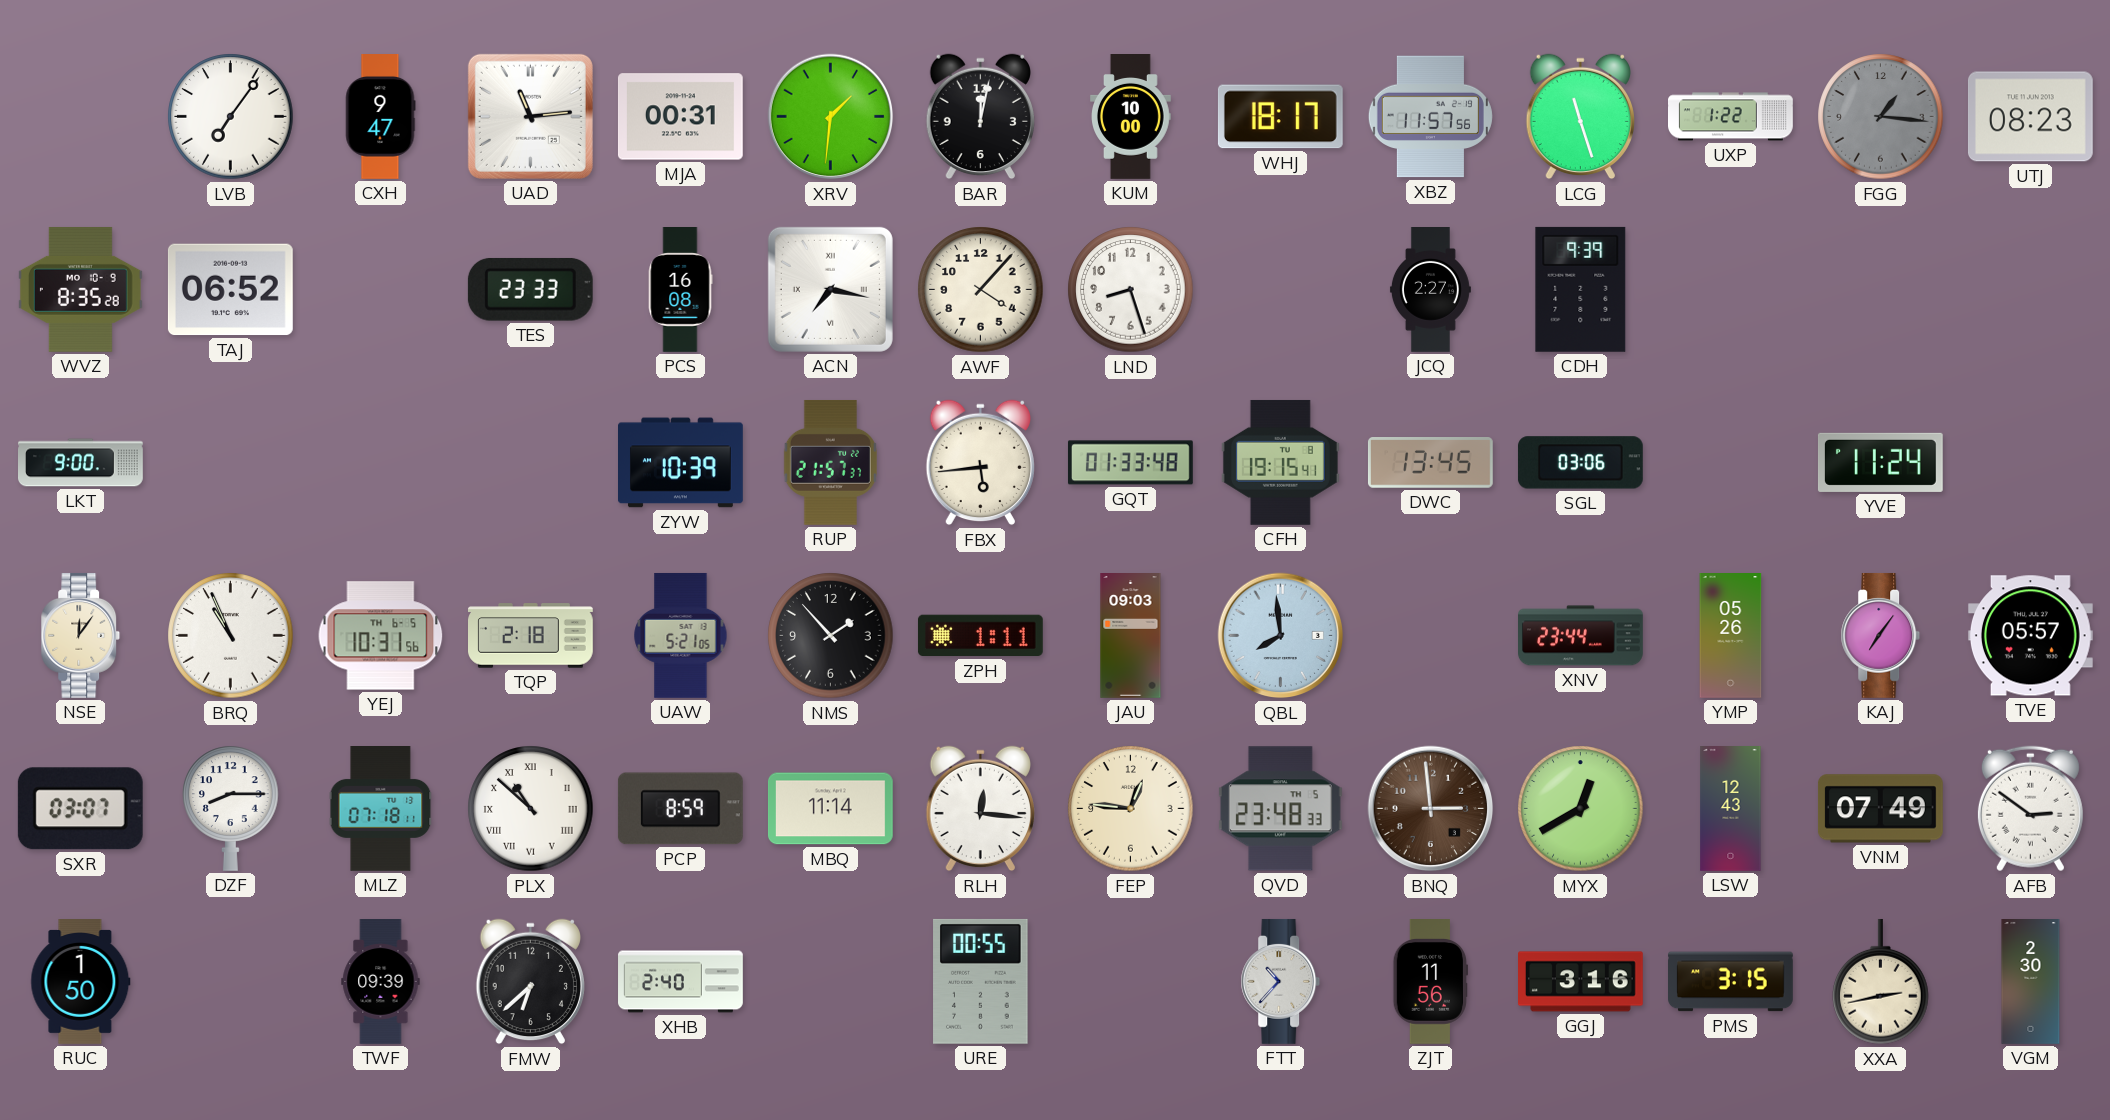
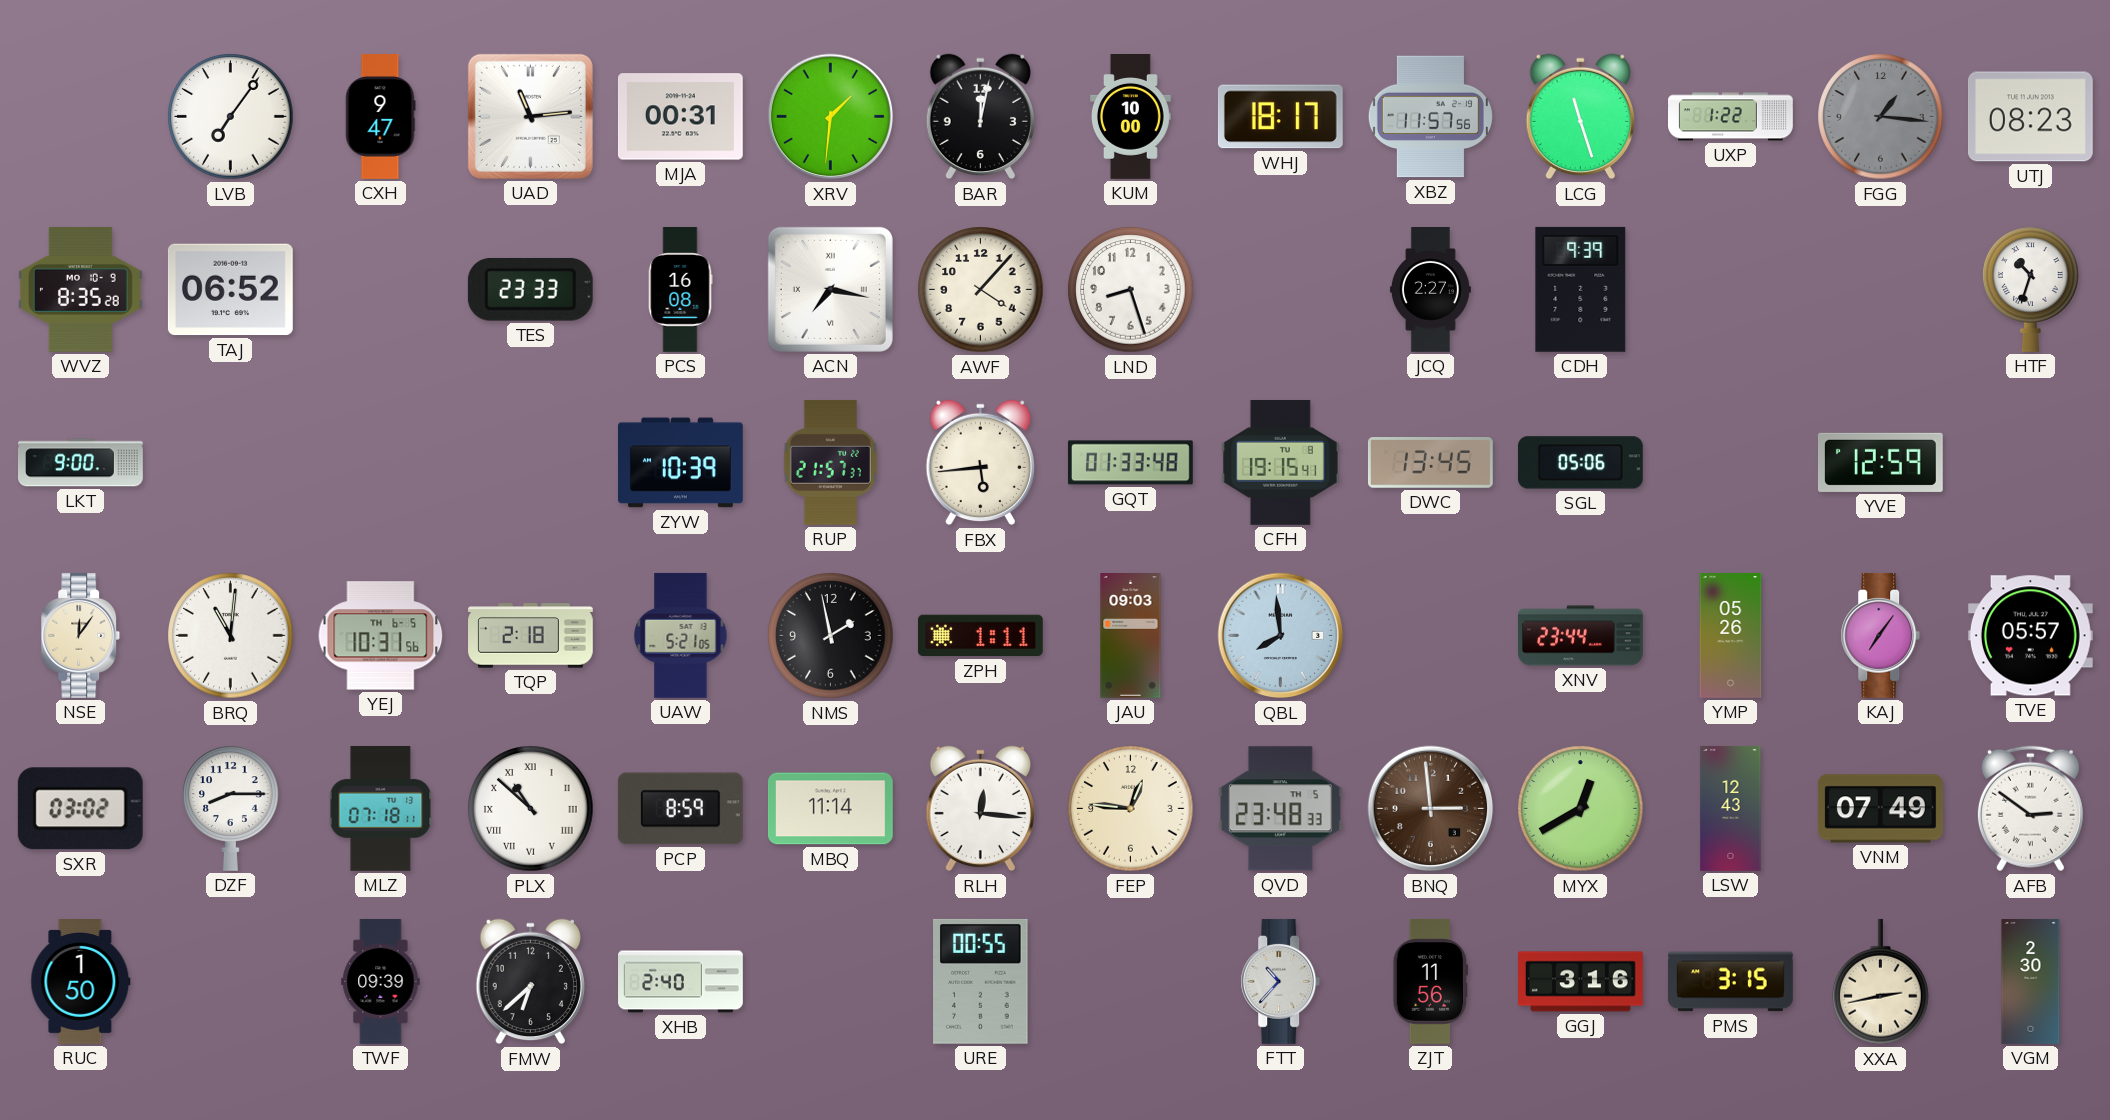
HTF: none -> 10:33
SGL: 03:06 -> 05:06
YVE: 11:24 -> 12:59
BRQ: 10:56 -> 11:01
NMS: 1:53 -> 1:58
SXR: 03:07 -> 03:02
